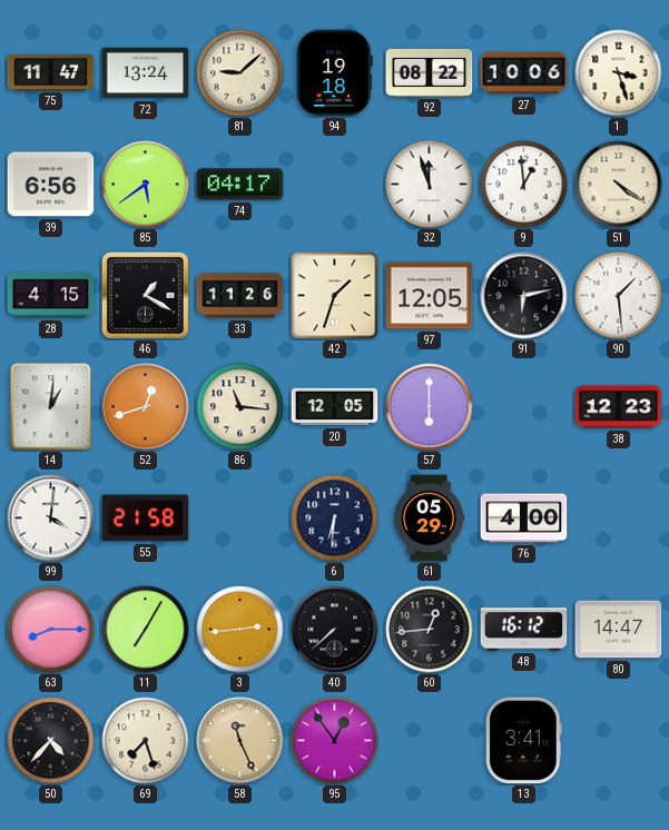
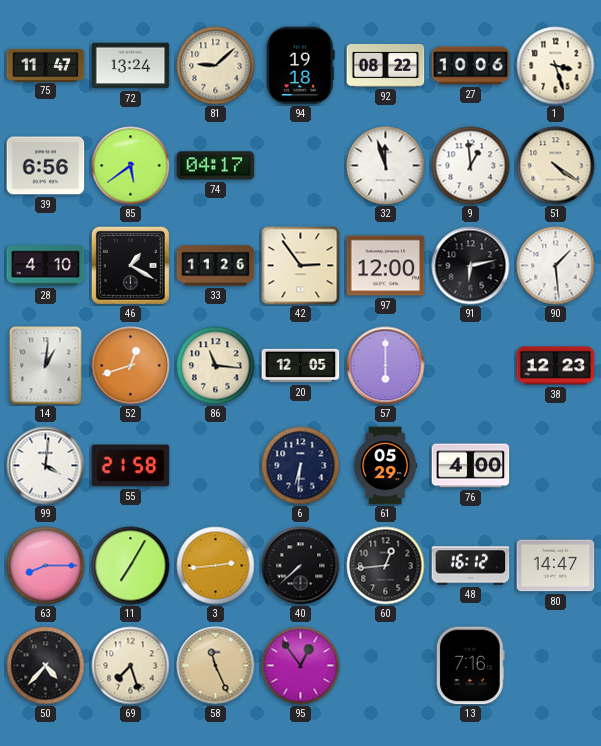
28: 4:15 -> 4:10
42: 1:33 -> 2:54
97: 12:05 -> 12:00
13: 3:41 -> 7:16
